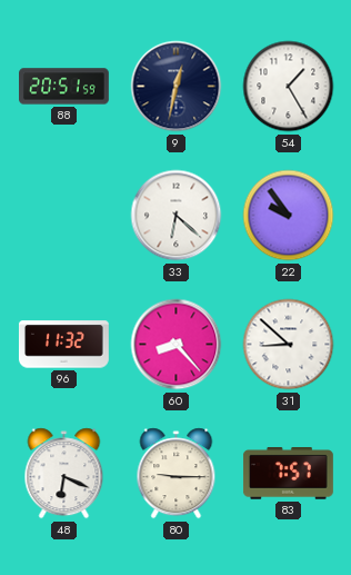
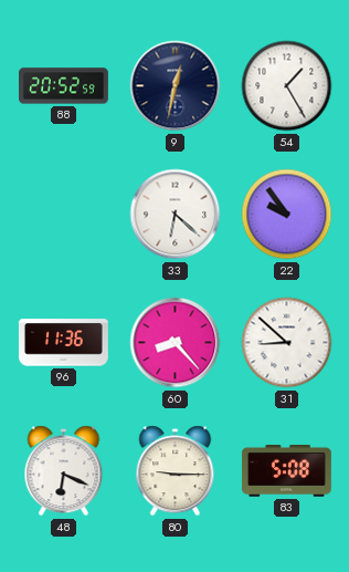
88: 20:51 -> 20:52
96: 11:32 -> 11:36
83: 7:57 -> 5:08
